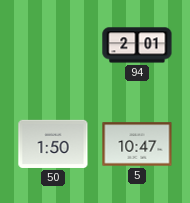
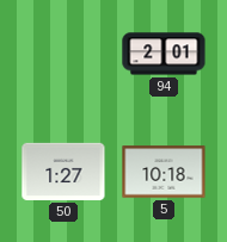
50: 1:50 -> 1:27
5: 10:47 -> 10:18
